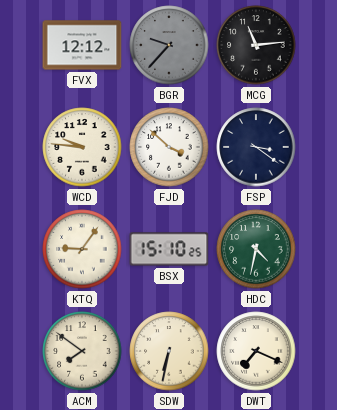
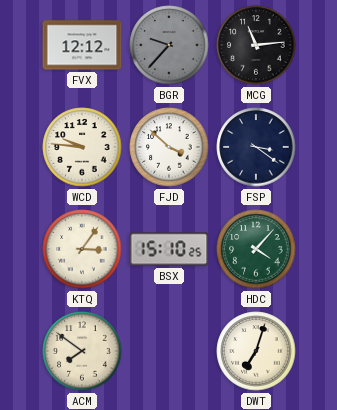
KTQ: 9:06 -> 3:06
HDC: 4:32 -> 4:07
SDW: 6:32 -> none
DWT: 7:19 -> 7:03
